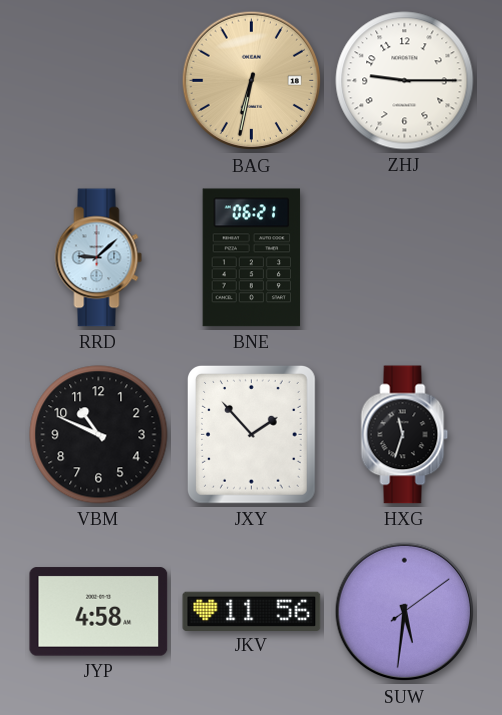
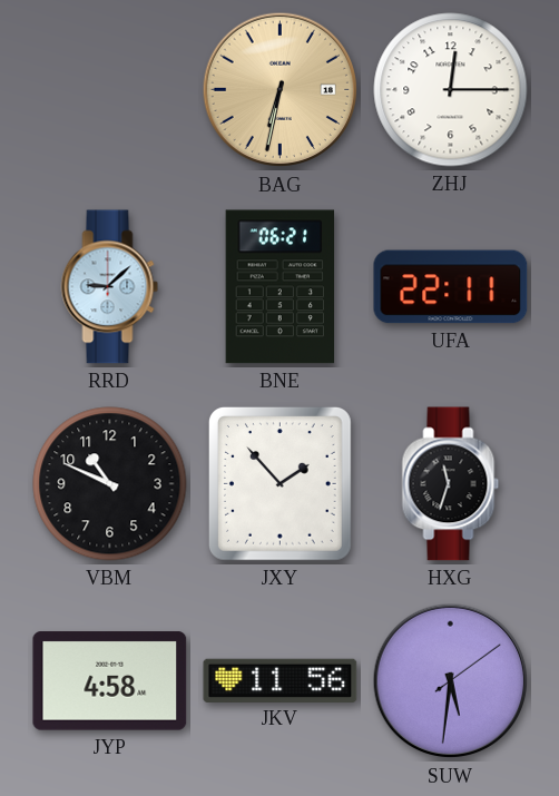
ZHJ: 9:15 -> 12:15
UFA: none -> 22:11
